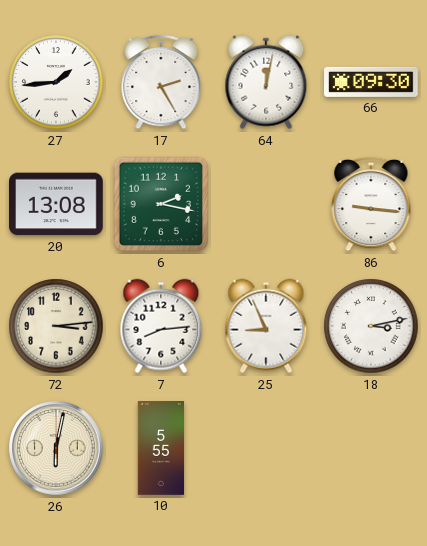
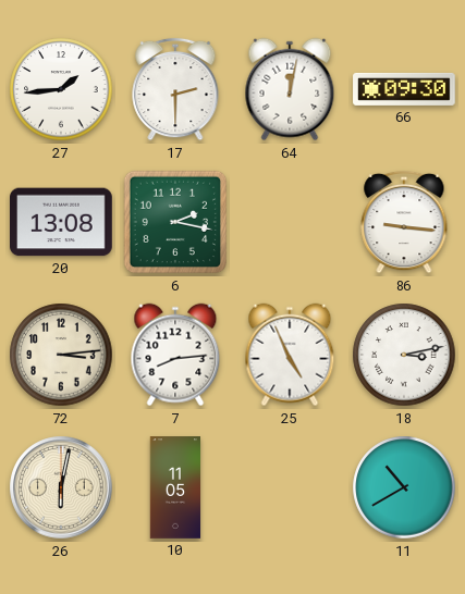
17: 2:25 -> 2:30
25: 8:56 -> 4:56
10: 5:55 -> 11:05
11: none -> 10:40
